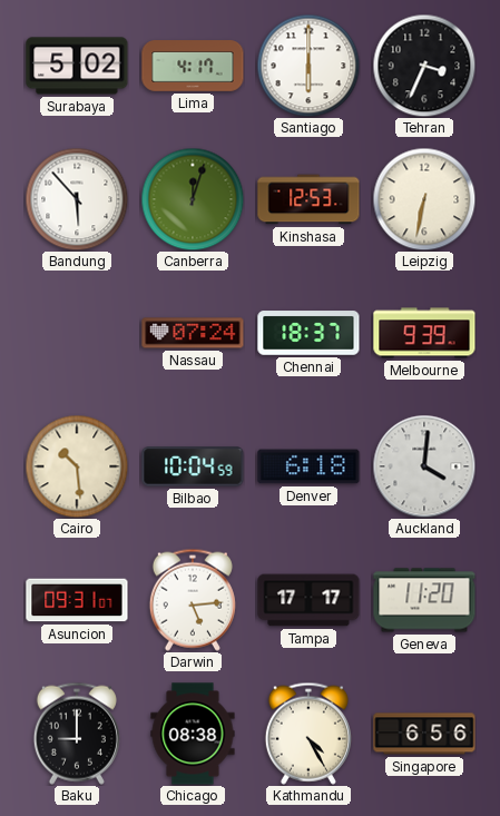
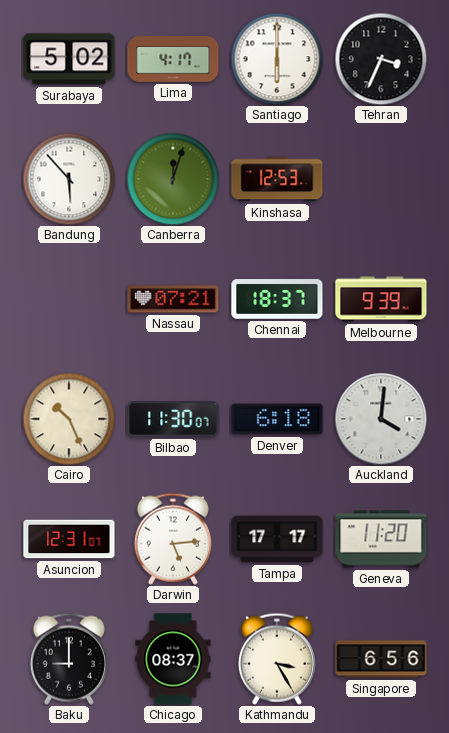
Leipzig: 6:32 -> none
Nassau: 07:24 -> 07:21
Cairo: 10:29 -> 10:26
Bilbao: 10:04 -> 11:30
Asuncion: 09:31 -> 12:31
Chicago: 08:38 -> 08:37
Kathmandu: 4:25 -> 3:25
